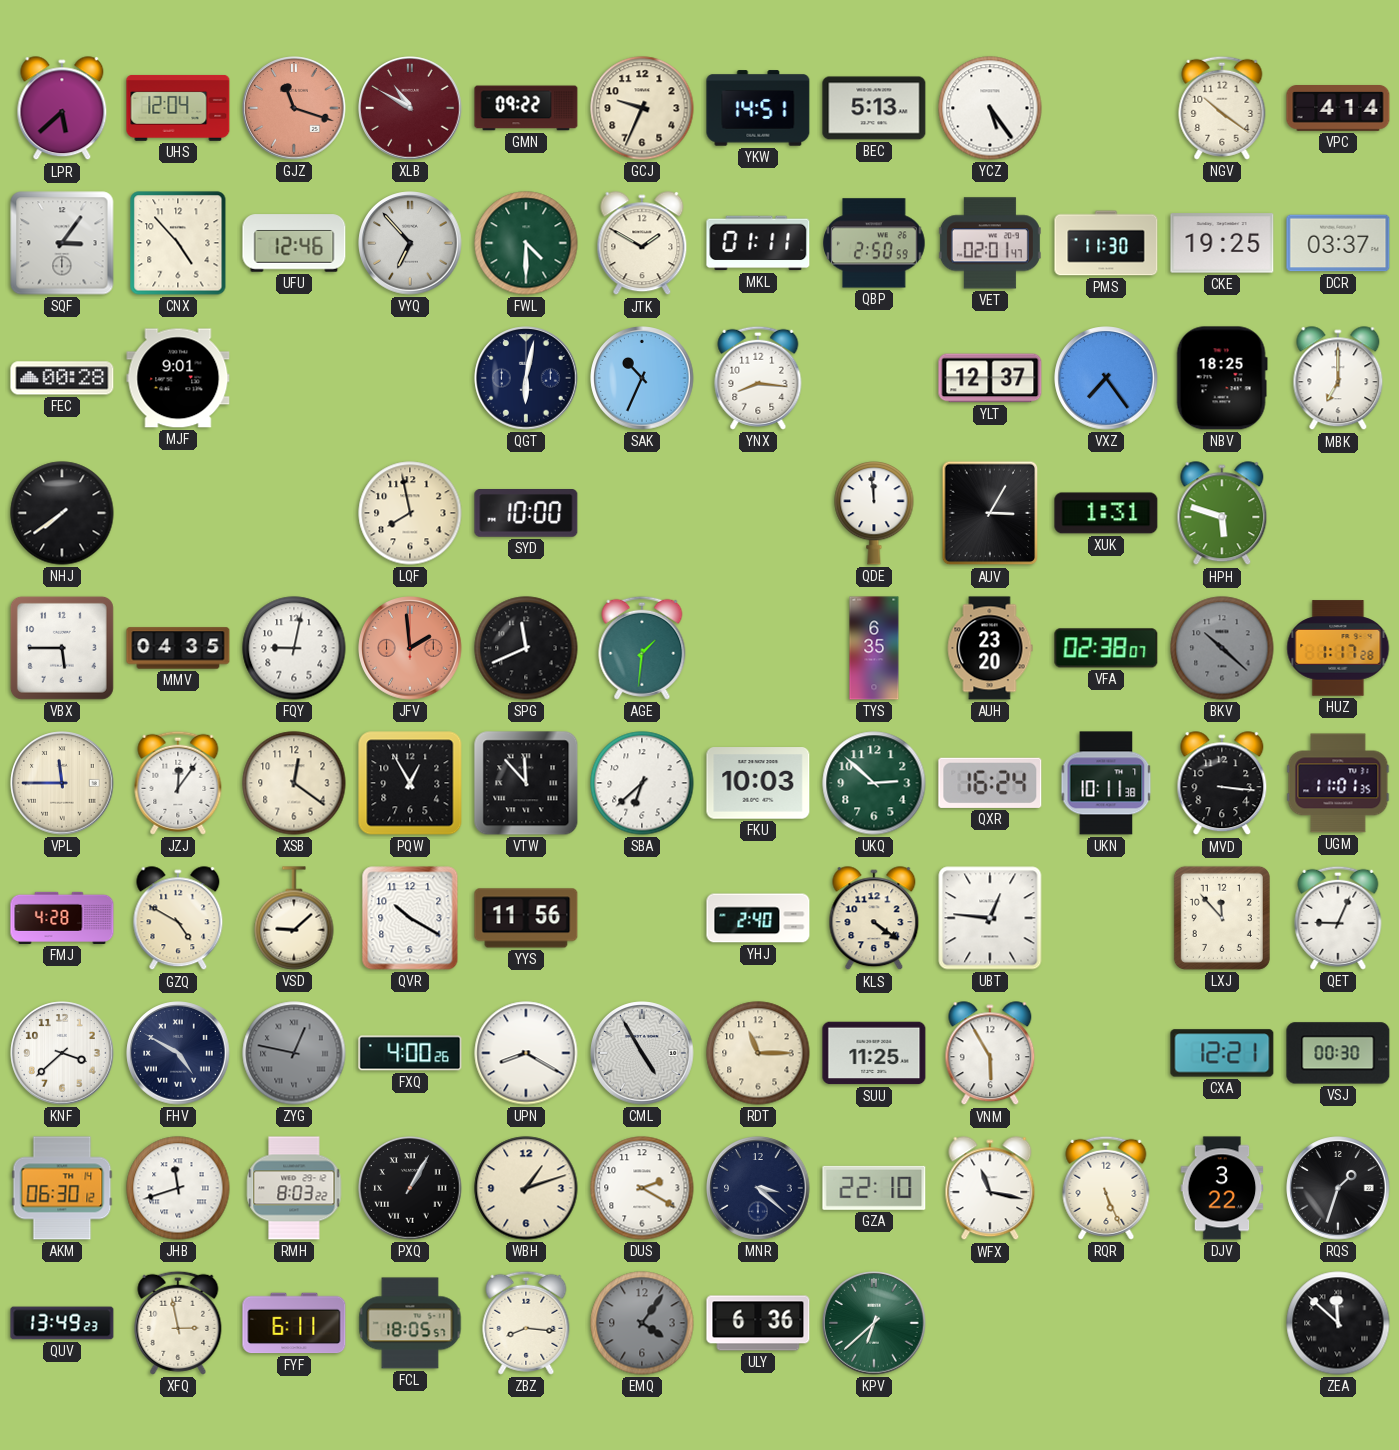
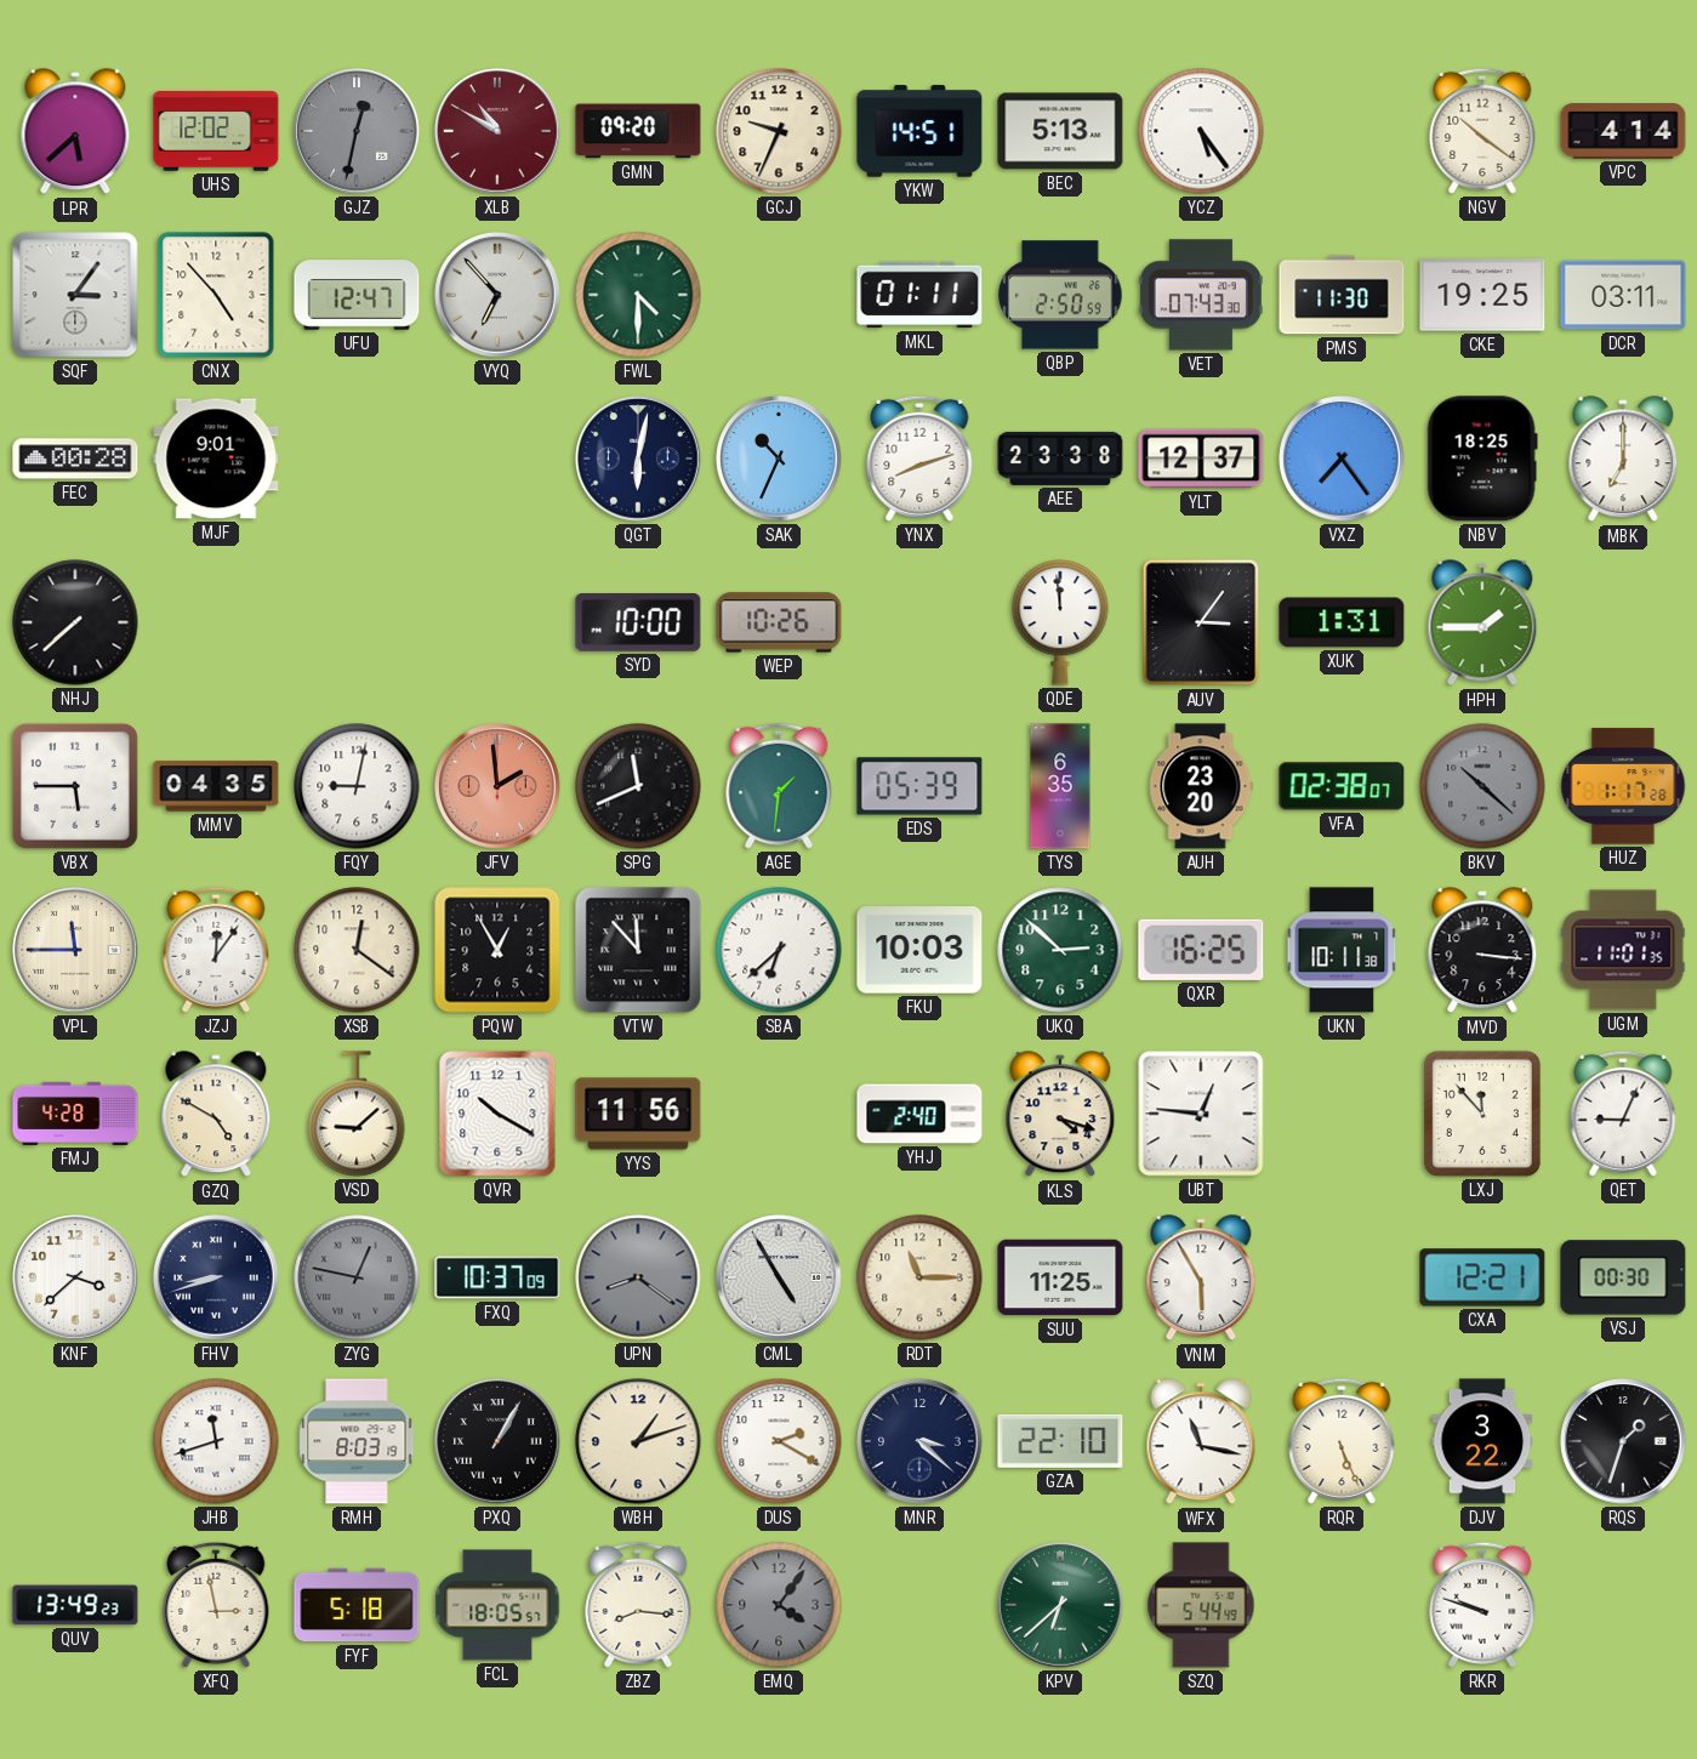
UHS: 12:04 -> 12:02
GJZ: 11:18 -> 12:32
GJZ dial: salmon -> grey
GMN: 09:22 -> 09:20
UFU: 12:46 -> 12:47
JTK: 1:50 -> none
VET: 02:01 -> 07:43
DCR: 03:37 -> 03:11
YNX: 8:16 -> 8:12
AEE: none -> 23:38
NHJ: 7:39 -> 7:38
LQF: 7:58 -> none
WEP: none -> 10:26
AUV: 3:05 -> 3:06
HPH: 5:48 -> 1:45
EDS: none -> 05:39
QXR: 16:24 -> 16:25
KLS: 4:21 -> 4:18
FHV: 4:50 -> 8:42
FXQ: 4:00 -> 10:37
UPN: 8:20 -> 8:21
UPN dial: white -> grey
AKM: 06:30 -> none
RMH: 8:03:22 -> 8:03:19
FYF: 6:11 -> 5:18
ULY: 6:36 -> none
SZQ: none -> 5:44
RKR: none -> 9:48
ZEA: 11:52 -> none
